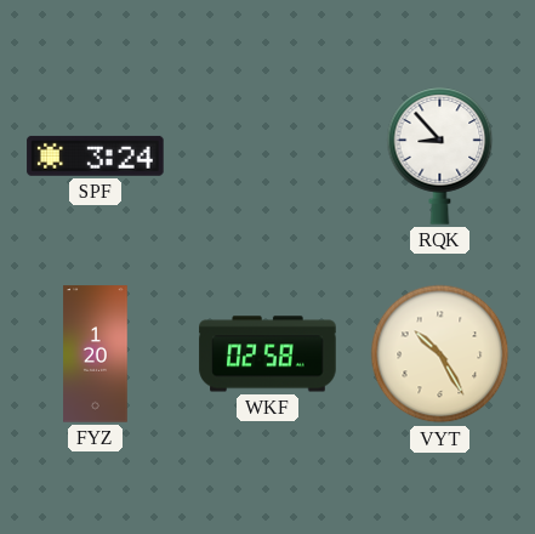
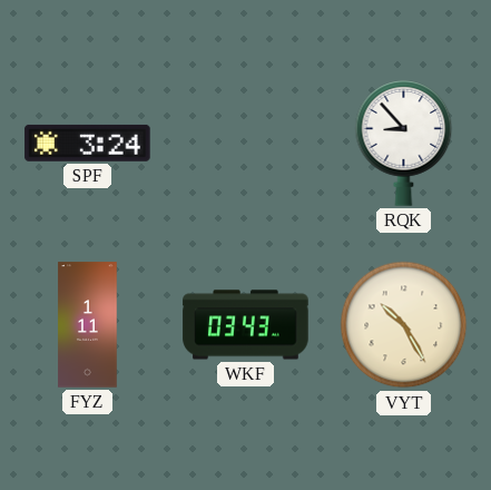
FYZ: 1:20 -> 1:11
WKF: 02:58 -> 03:43
